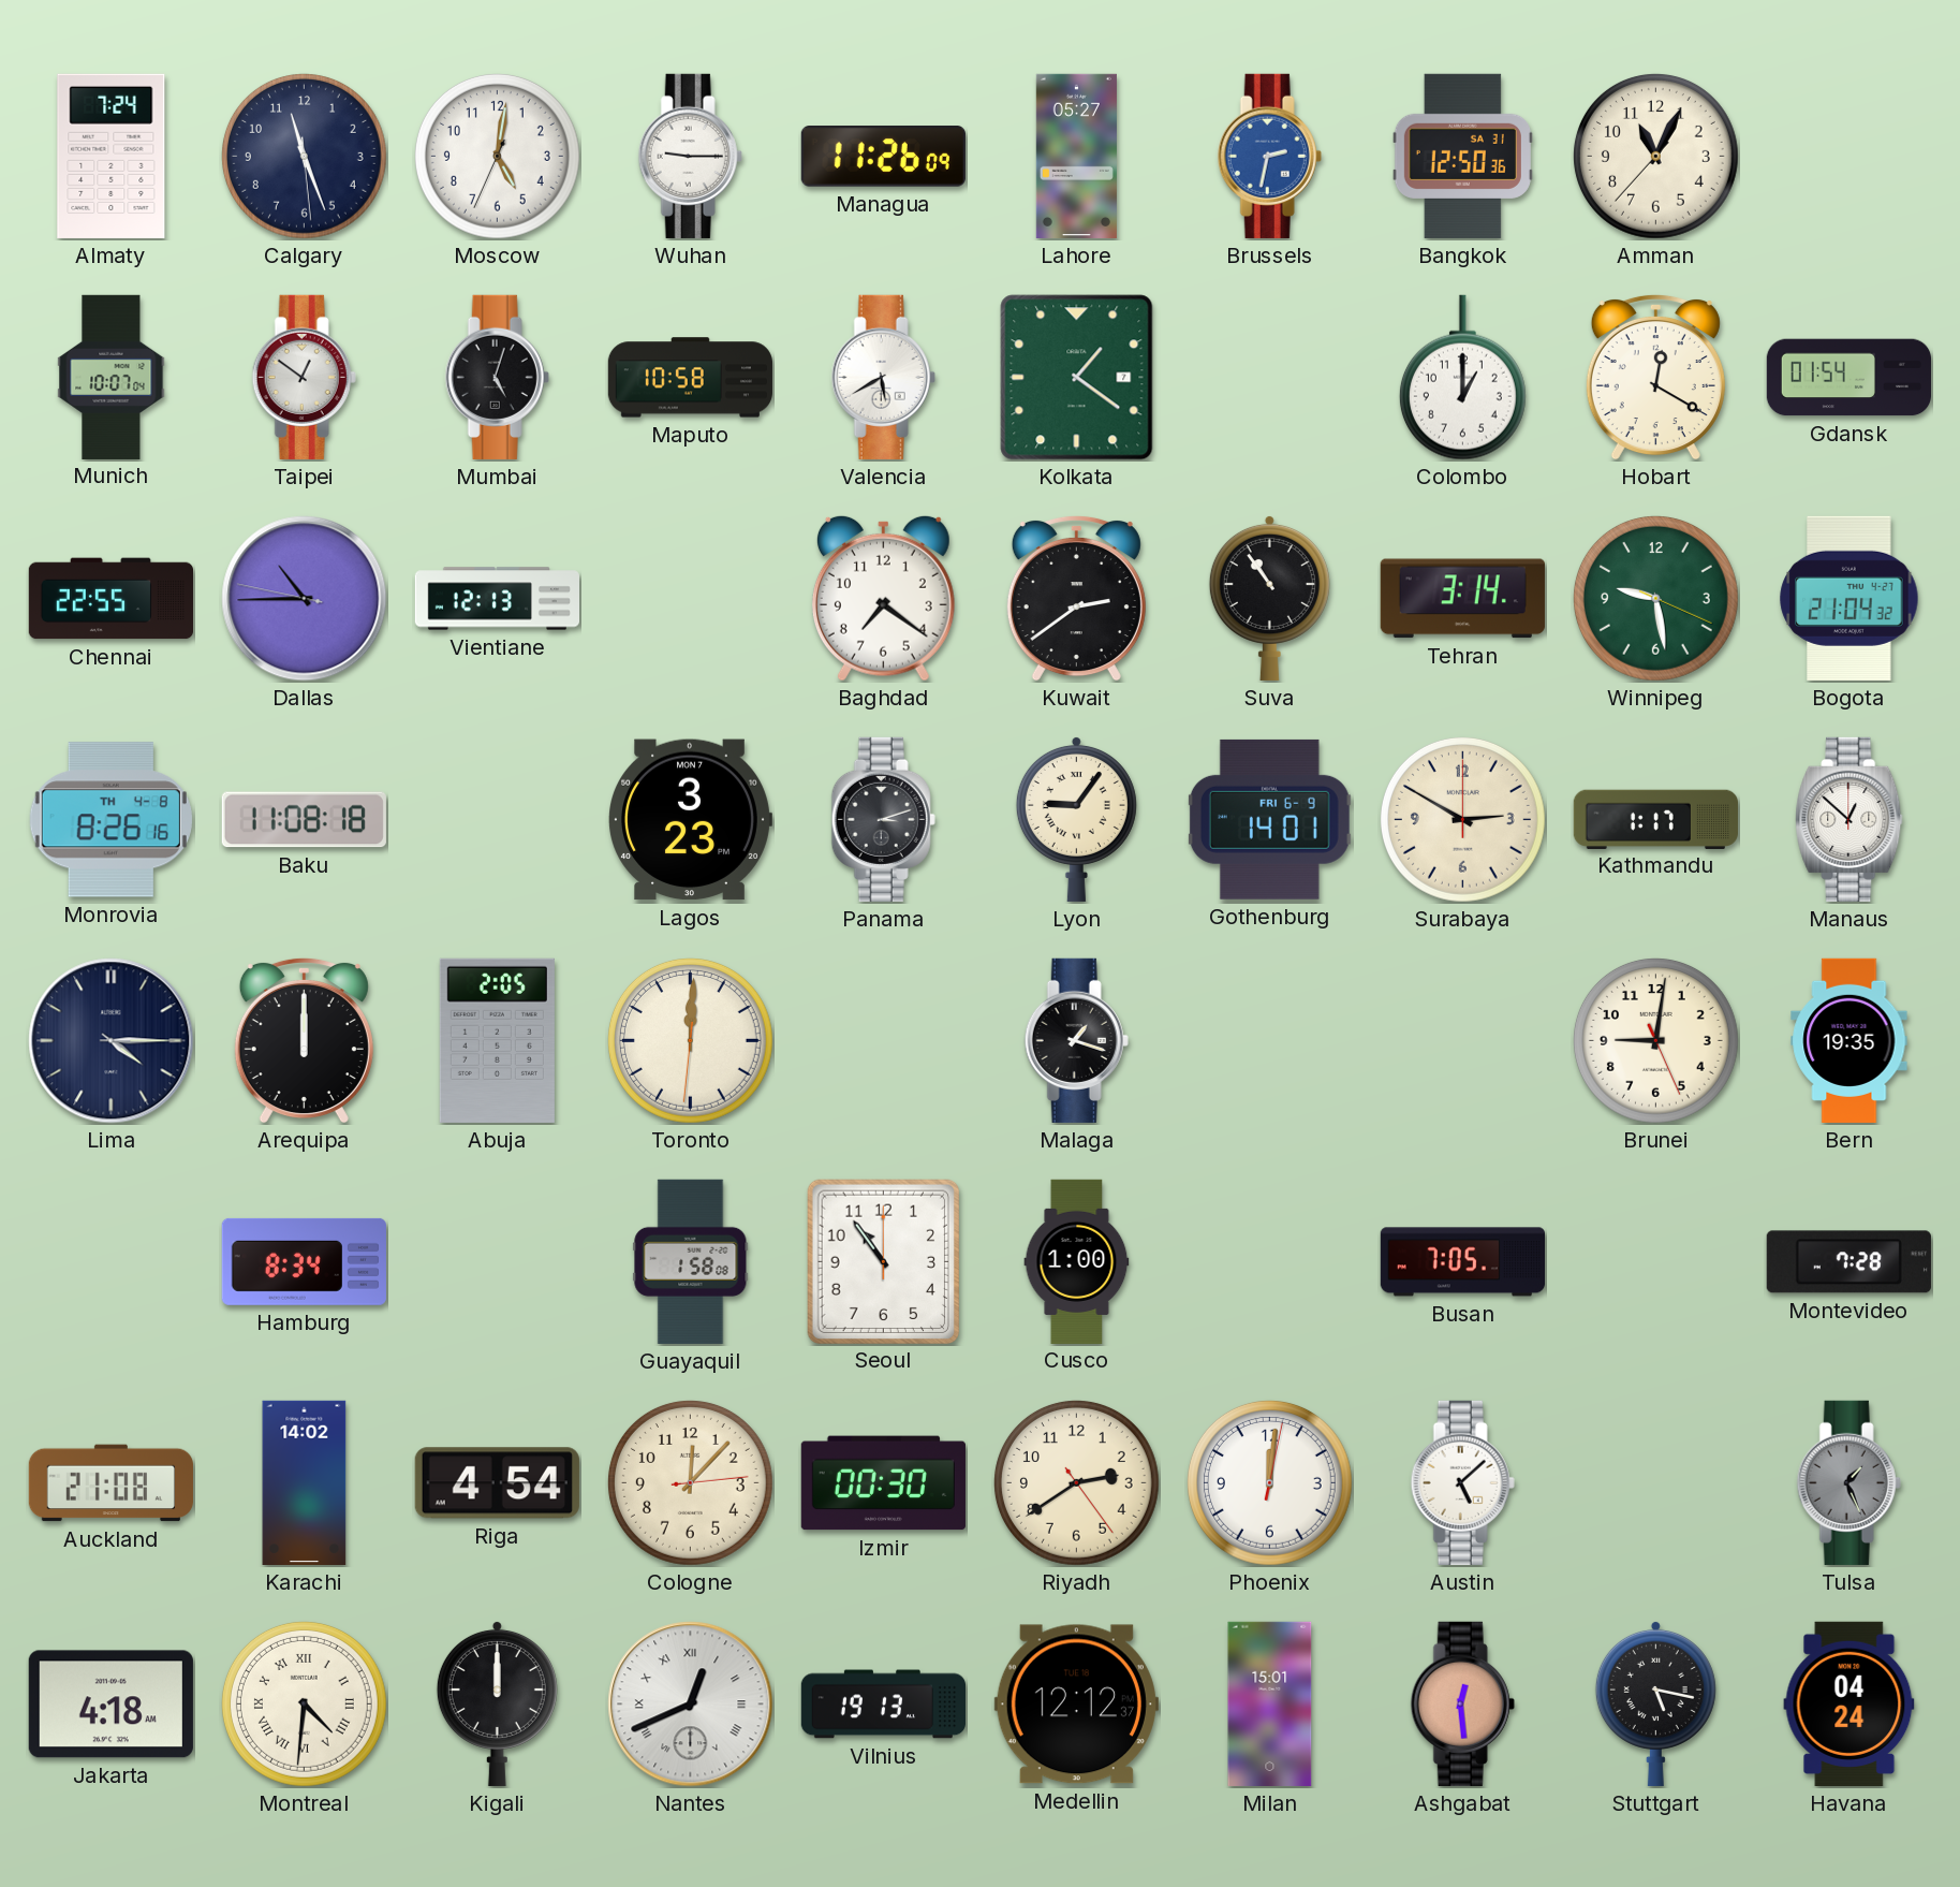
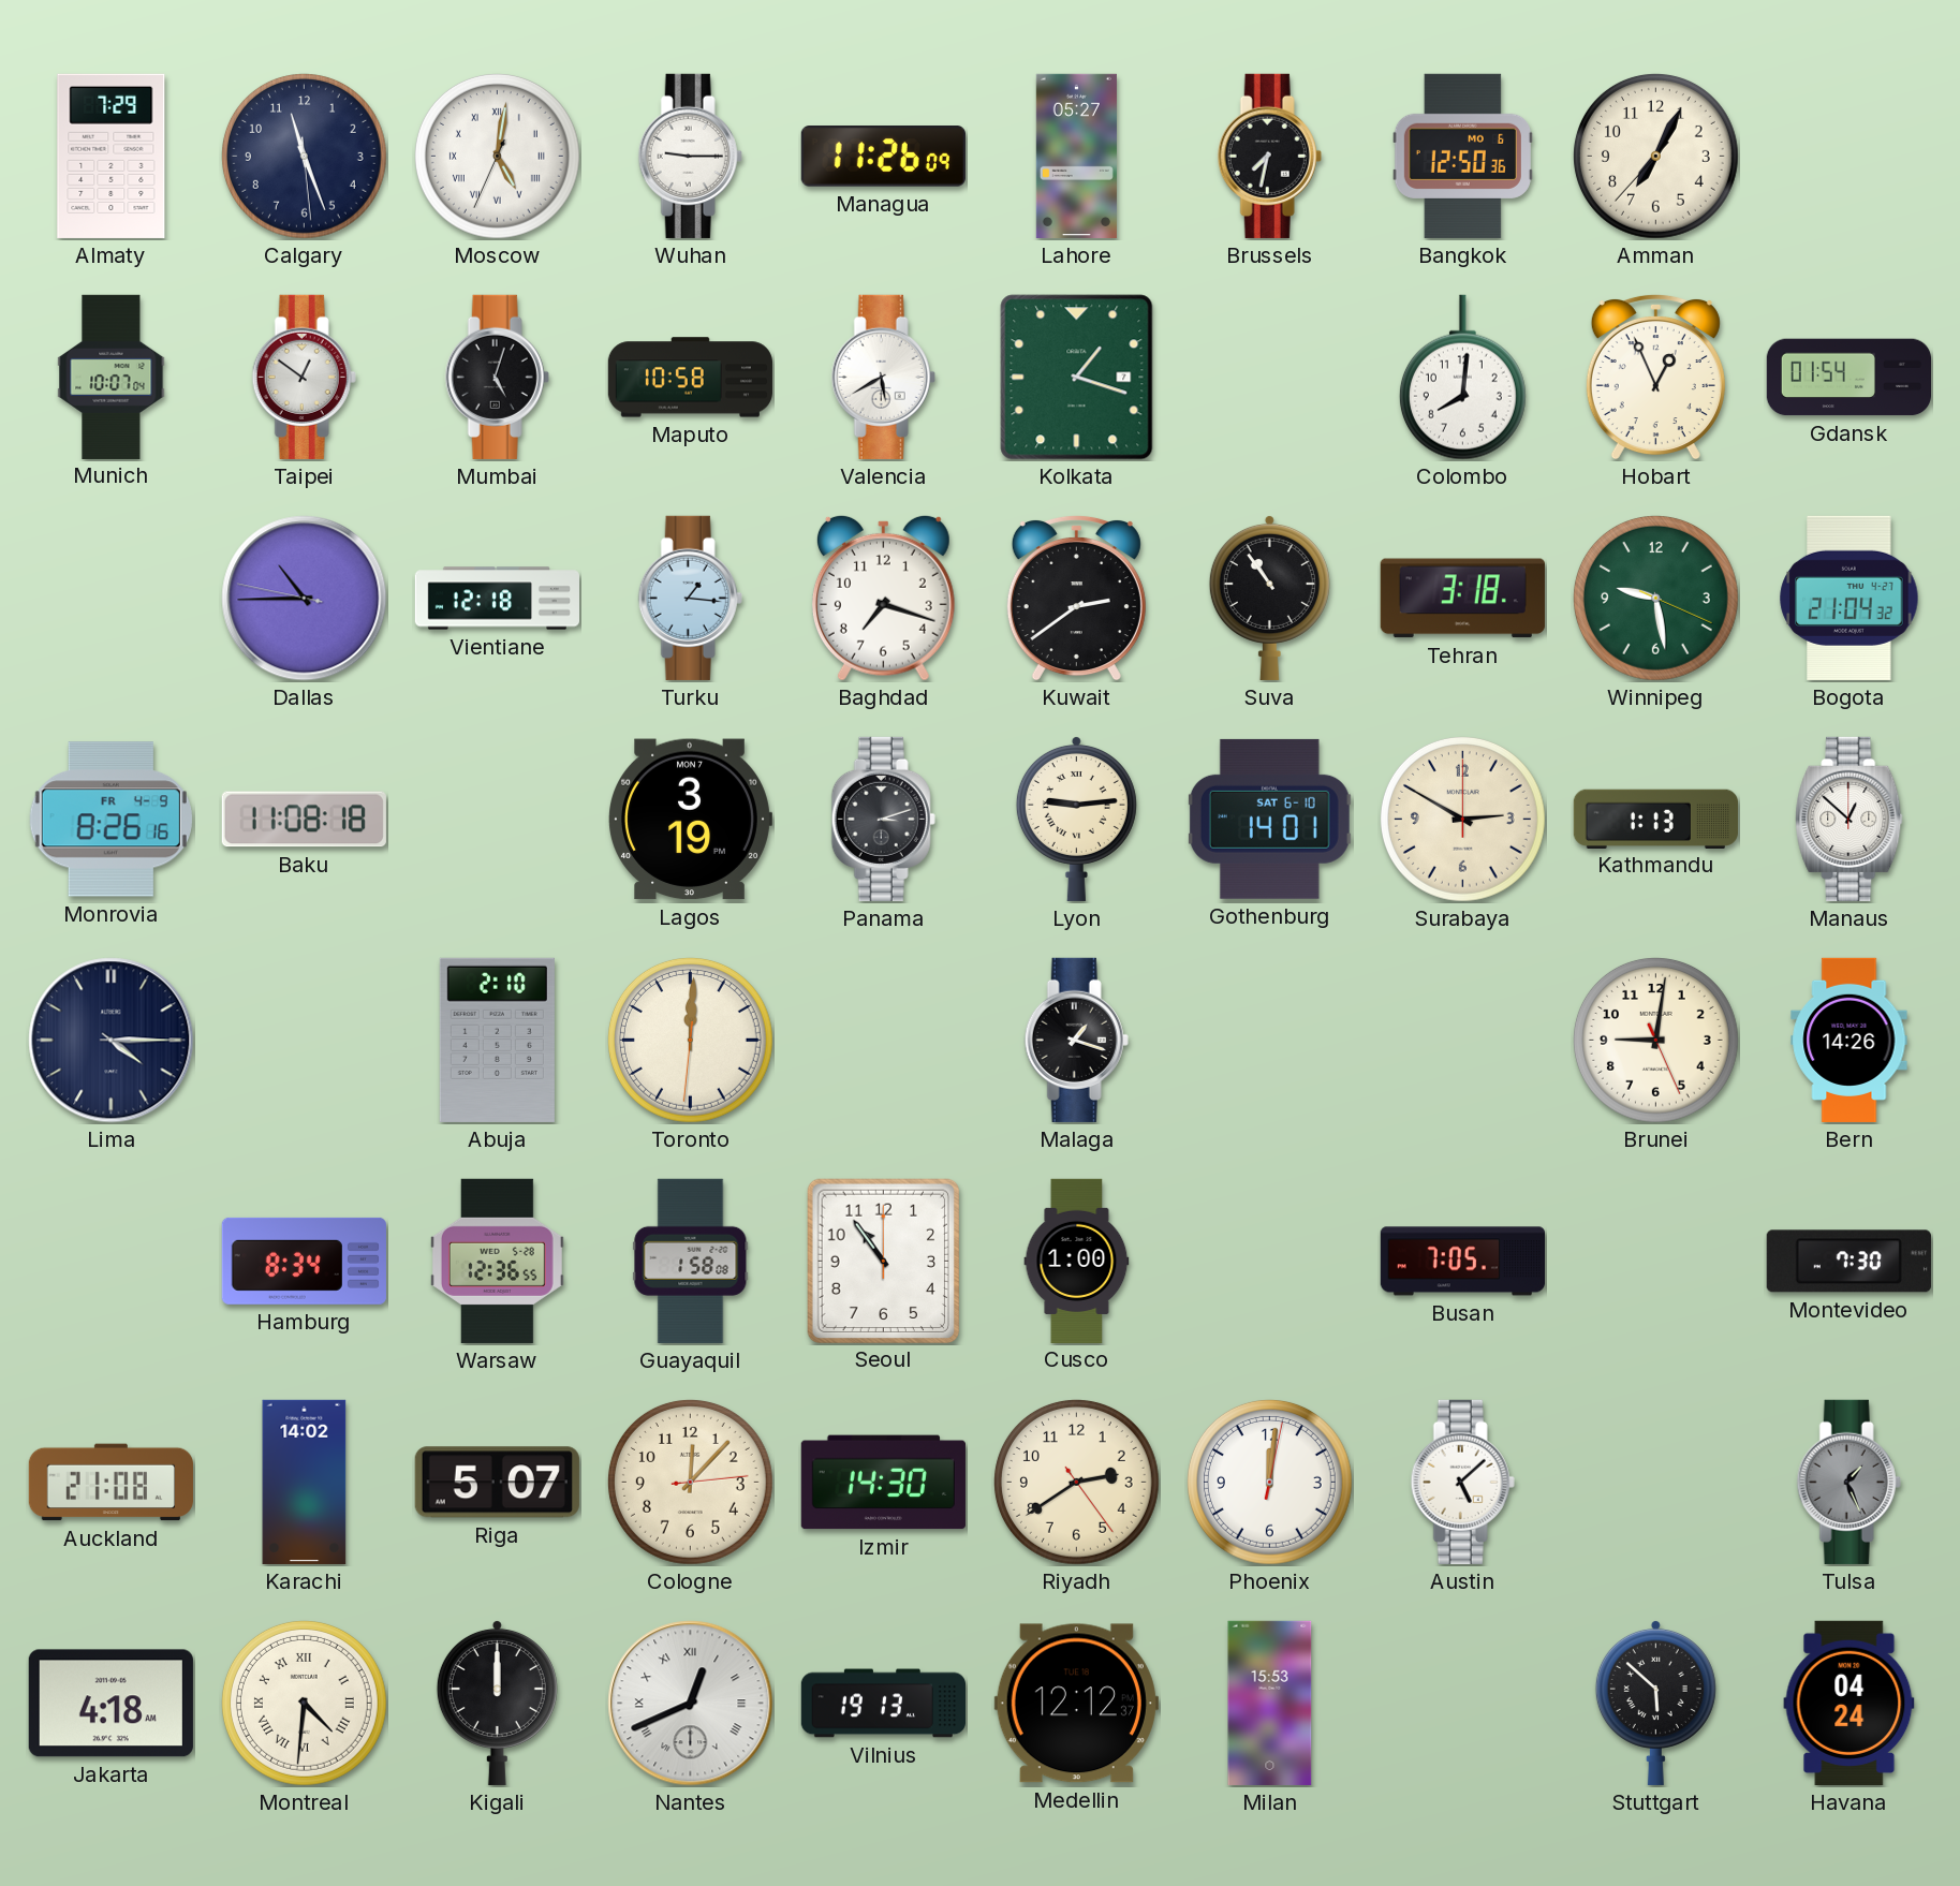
Almaty: 7:24 -> 7:29
Moscow numerals: Arabic -> Roman
Brussels: 2:32 -> 7:32
Brussels dial: blue -> black
Bangkok date: SA 31 -> MO 6
Amman: 11:04 -> 7:04
Kolkata: 1:21 -> 1:18
Colombo: 1:00 -> 8:01
Hobart: 12:20 -> 12:56
Chennai: 22:55 -> none
Vientiane: 12:13 -> 12:18
Turku: none -> 1:16
Baghdad: 7:21 -> 7:18
Tehran: 3:14 -> 3:18
Monrovia date: TH 4-8 -> FR 4-9
Lagos: 3:23 -> 3:19
Lyon: 9:06 -> 9:14
Gothenburg date: FRI 6-9 -> SAT 6-10
Kathmandu: 1:17 -> 1:13
Arequipa: 12:00 -> none
Abuja: 2:05 -> 2:10
Bern: 19:35 -> 14:26
Warsaw: none -> 12:36
Montevideo: 7:28 -> 7:30
Riga: 4:54 -> 5:07
Izmir: 00:30 -> 14:30
Milan: 15:01 -> 15:53
Ashgabat: 12:29 -> none
Stuttgart: 5:17 -> 5:52
